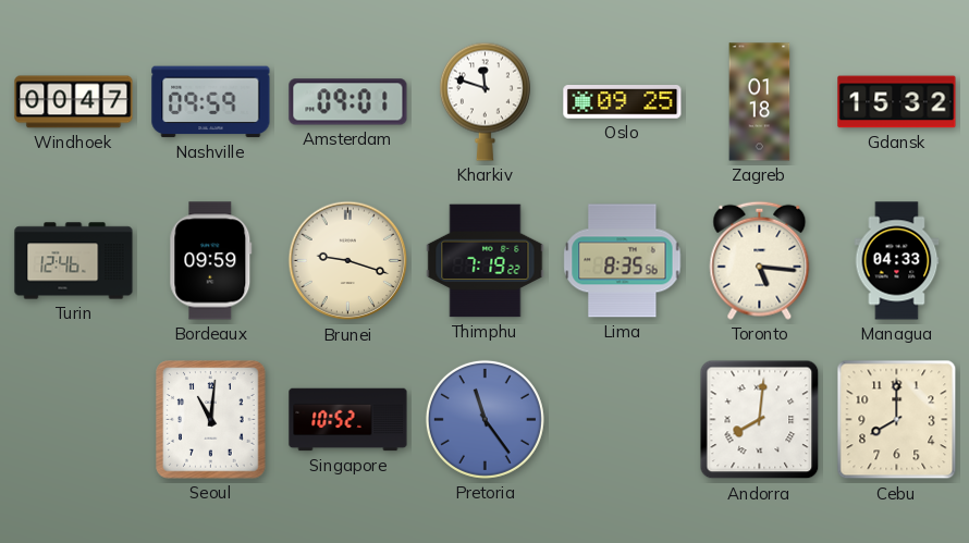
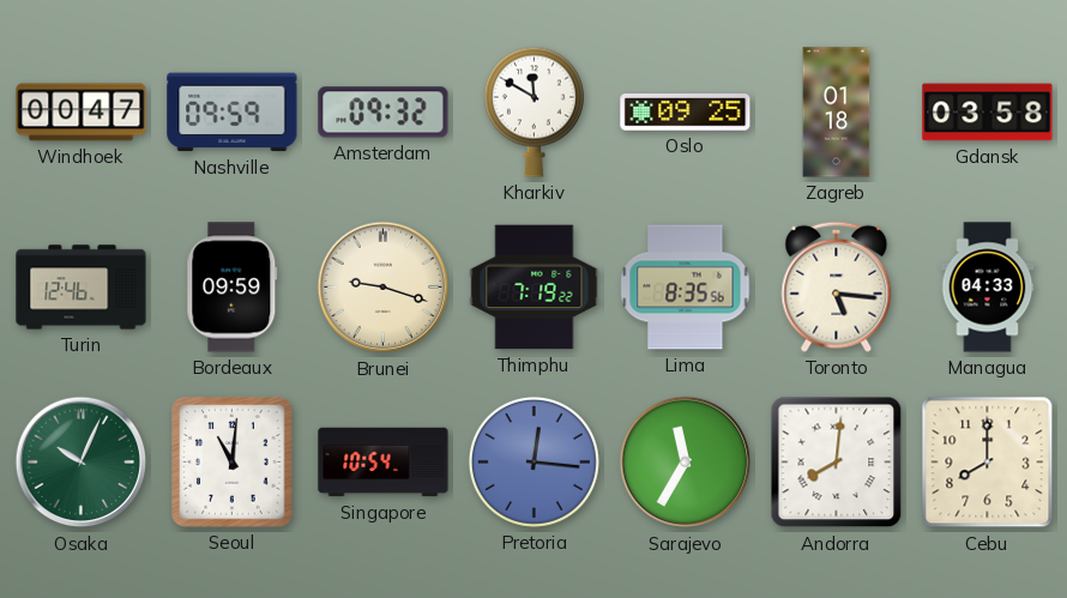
Amsterdam: 09:01 -> 09:32
Kharkiv: 11:48 -> 11:50
Gdansk: 15:32 -> 03:58
Osaka: none -> 10:04
Singapore: 10:52 -> 10:54
Pretoria: 11:24 -> 12:16
Sarajevo: none -> 11:35
